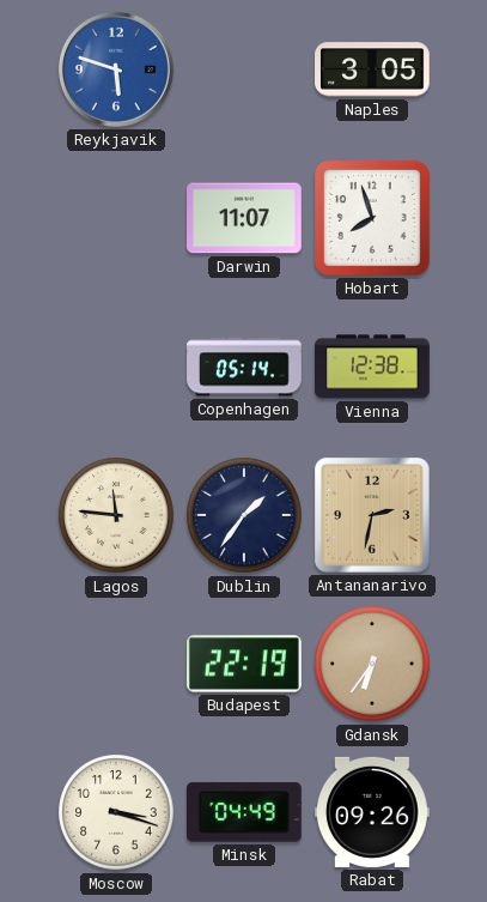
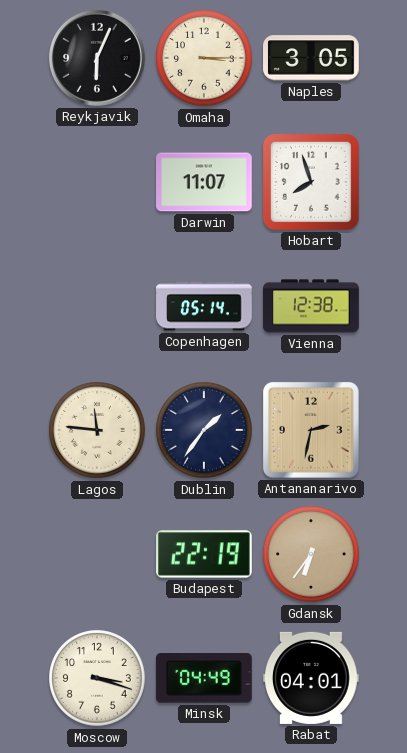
Reykjavik: 5:48 -> 6:04
Reykjavik dial: blue -> black
Omaha: none -> 3:15
Rabat: 09:26 -> 04:01
